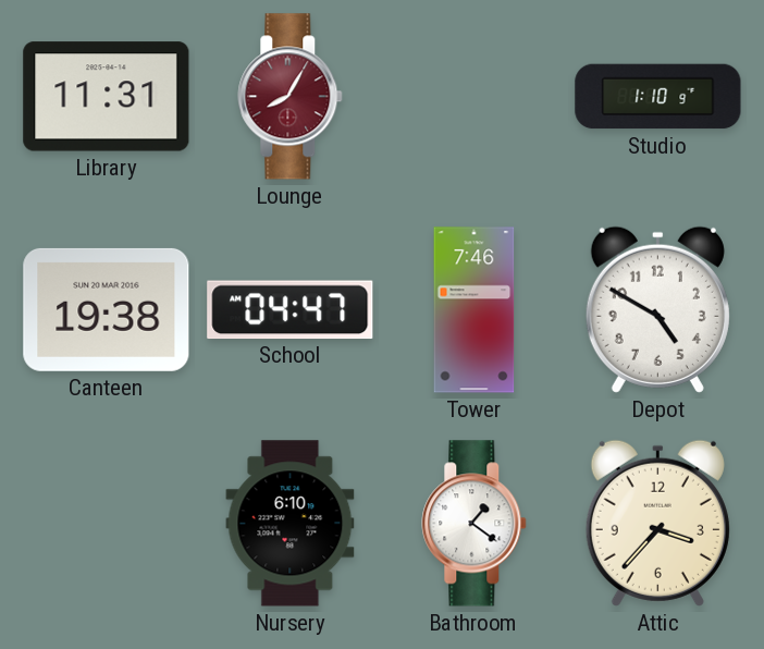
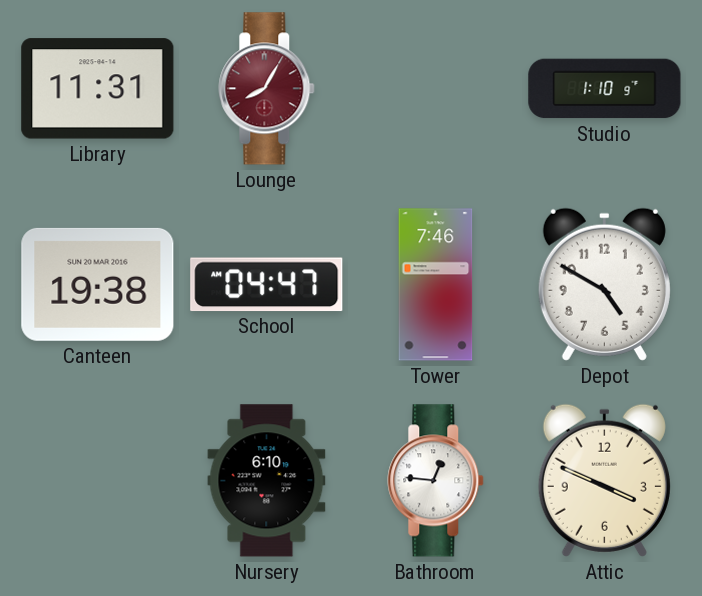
Bathroom: 1:21 -> 12:46
Attic: 3:37 -> 3:49
